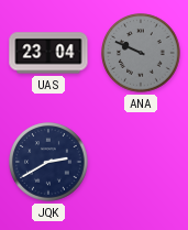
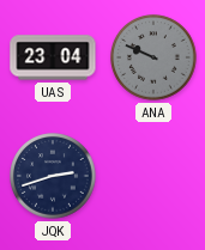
JQK: 2:40 -> 2:42
